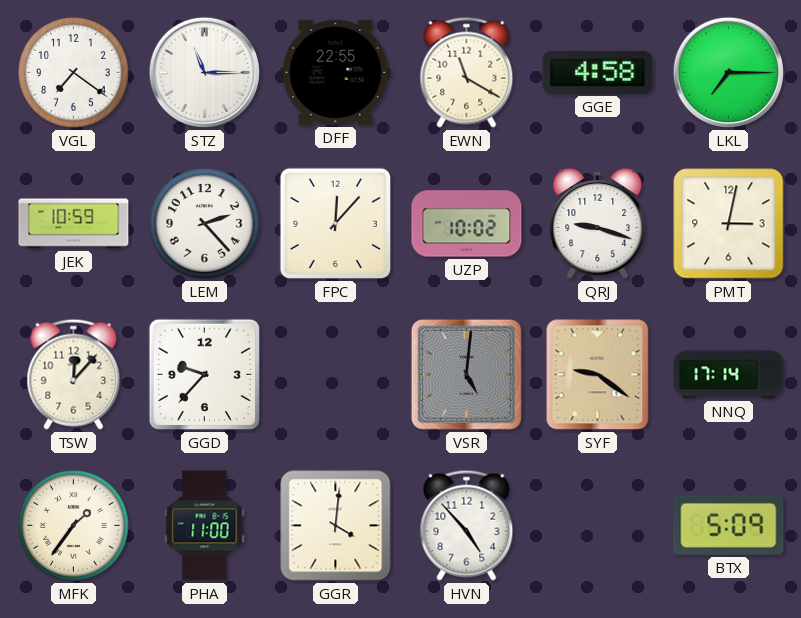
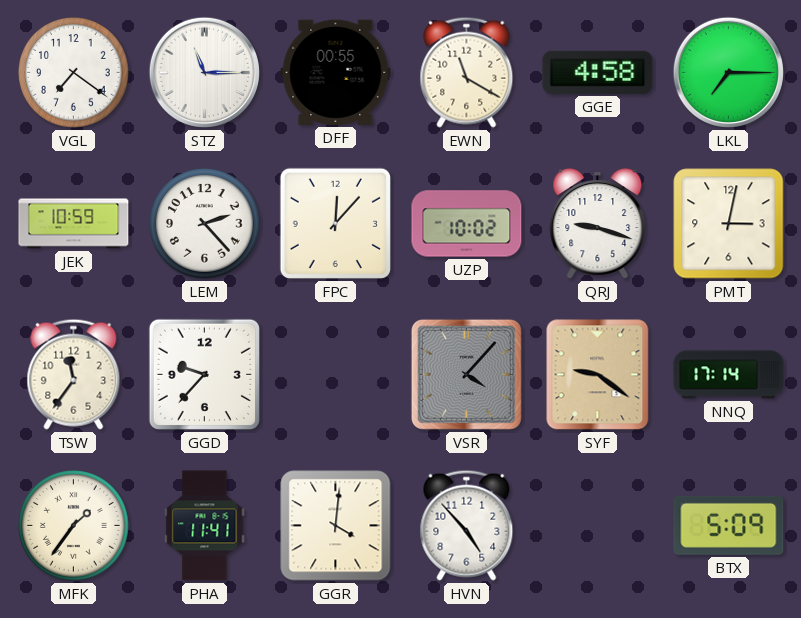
DFF: 22:55 -> 00:55
TSW: 12:07 -> 11:36
VSR: 5:01 -> 4:07
PHA: 11:00 -> 11:41
